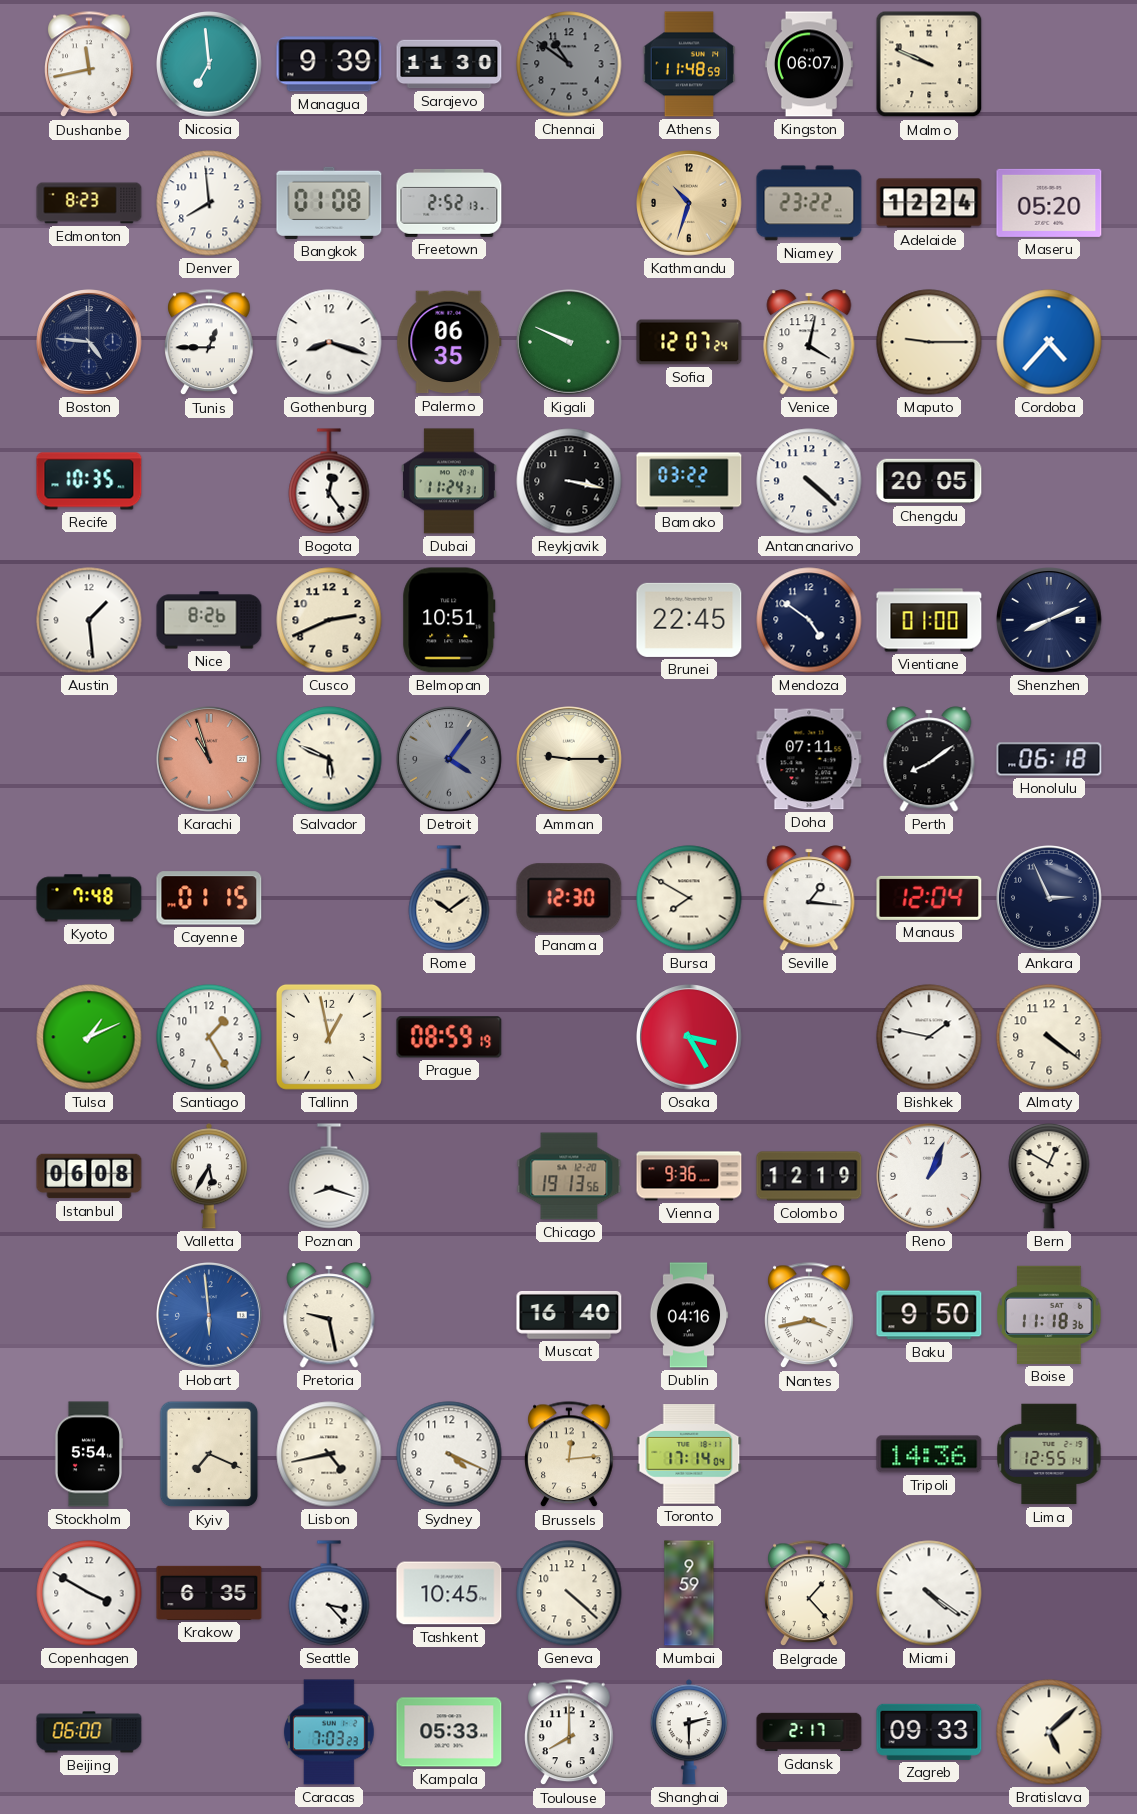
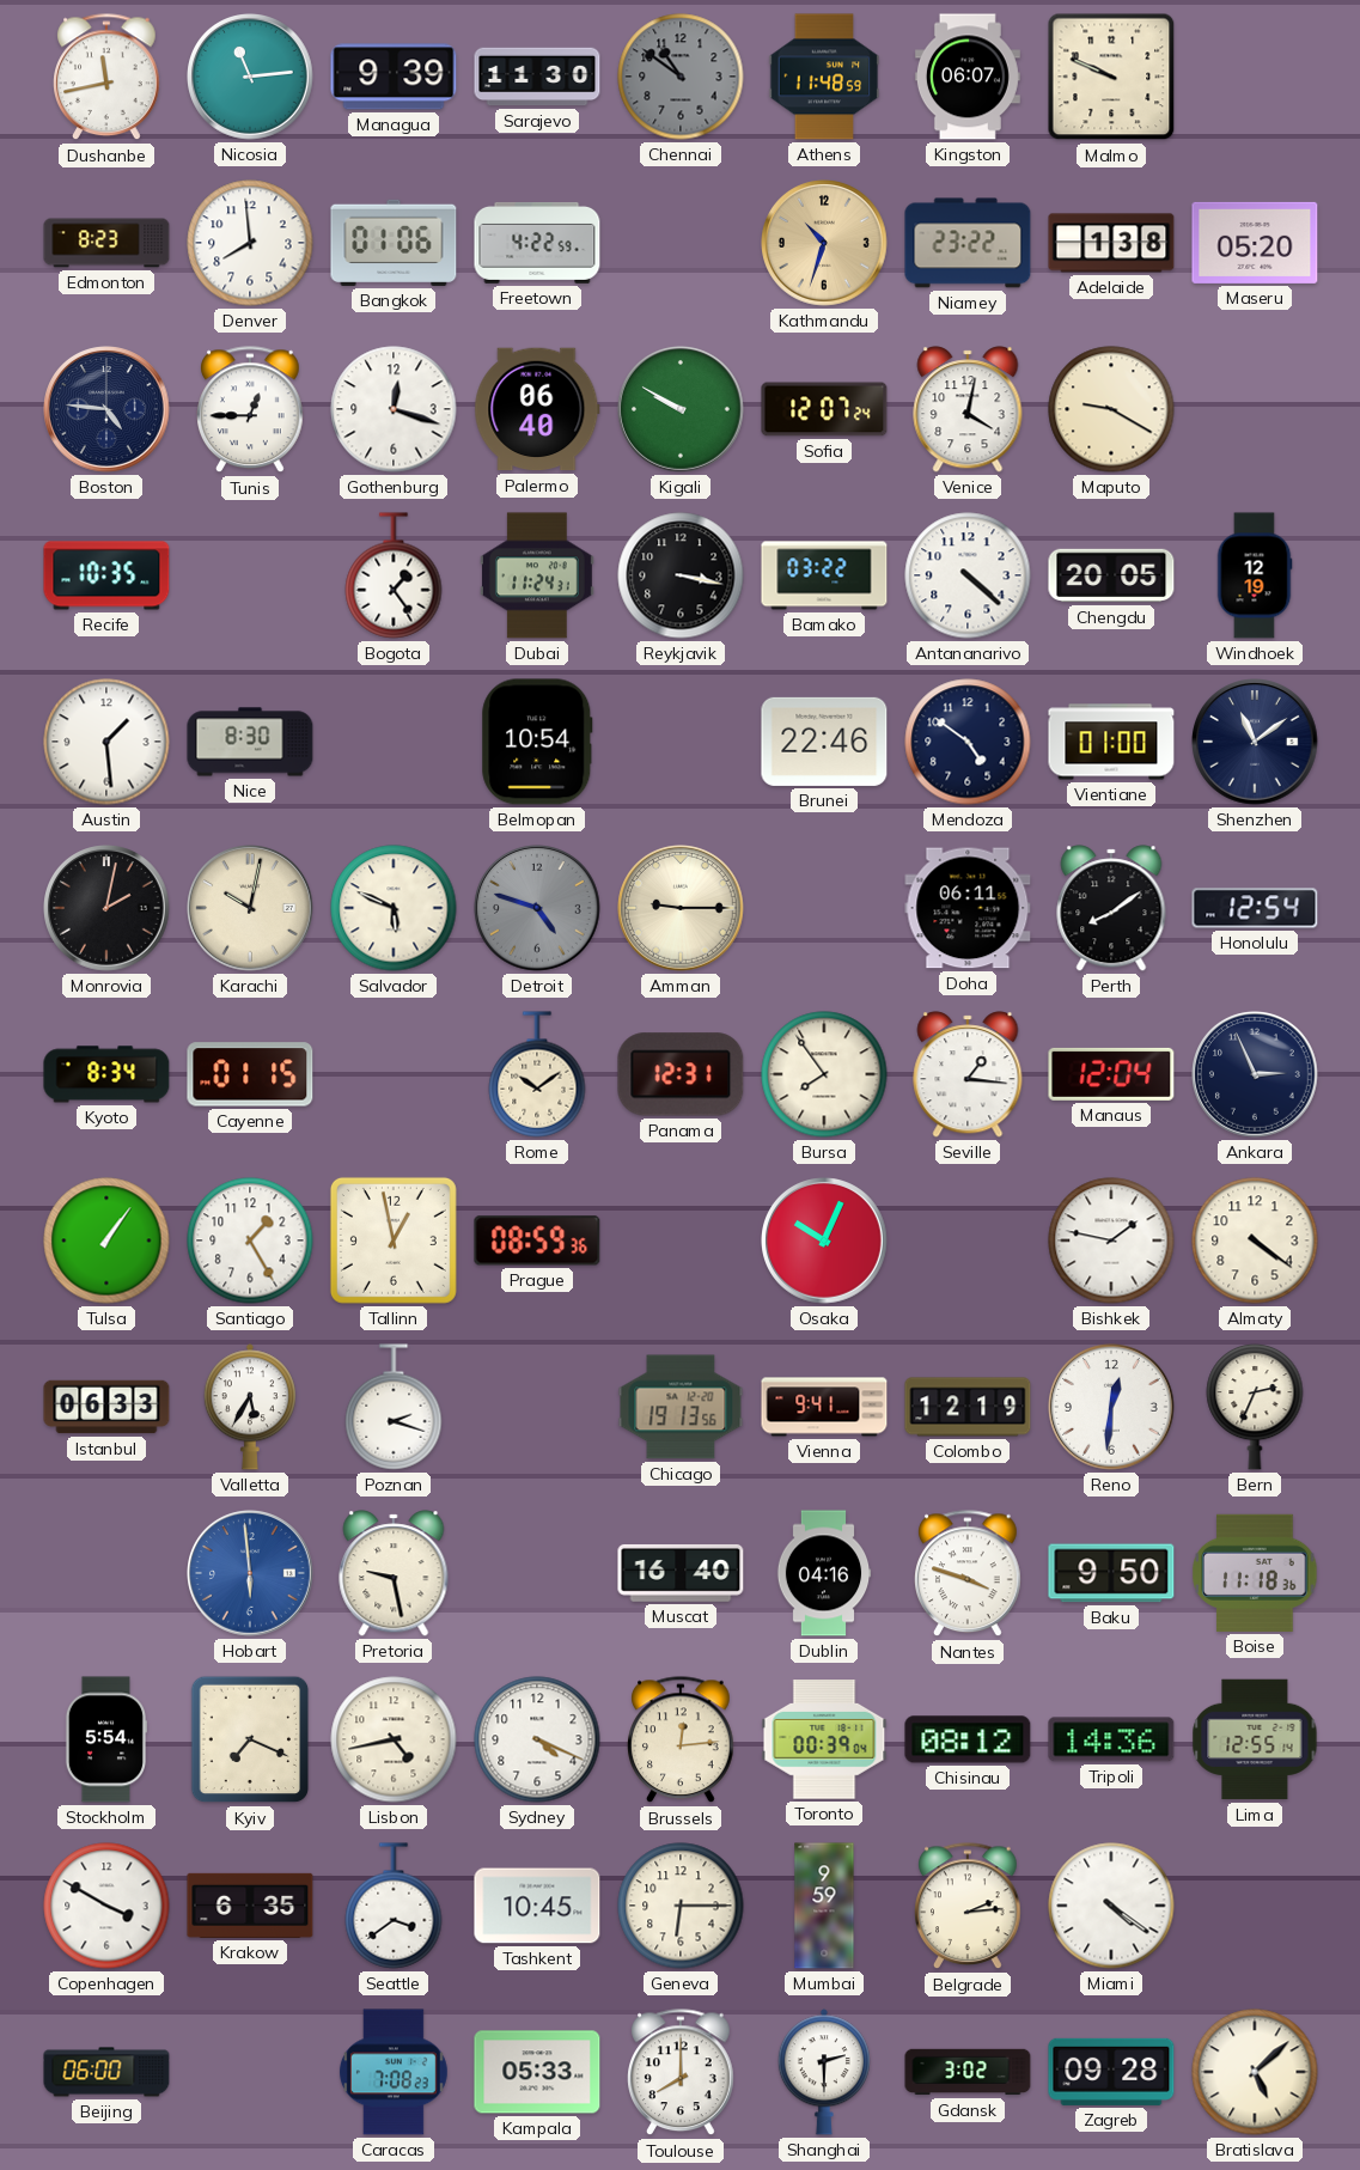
Nicosia: 6:59 -> 11:14
Bangkok: 01:08 -> 01:06
Freetown: 2:52 -> 4:22
Adelaide: 12:24 -> 1:38
Gothenburg: 8:18 -> 12:18
Palermo: 06:35 -> 06:40
Kigali: 9:49 -> 9:50
Maputo: 9:15 -> 9:20
Cordoba: 4:37 -> none
Bogota: 12:24 -> 1:24
Windhoek: none -> 12:19
Nice: 8:26 -> 8:30
Cusco: 2:41 -> none
Belmopan: 10:51 -> 10:54
Brunei: 22:45 -> 22:46
Shenzhen: 8:11 -> 11:09
Monrovia: none -> 2:02
Karachi: 10:57 -> 10:02
Karachi dial: salmon -> cream
Detroit: 4:06 -> 4:48
Doha: 07:11 -> 06:11
Honolulu: 06:18 -> 12:54
Kyoto: 7:48 -> 8:34
Panama: 12:30 -> 12:31
Bursa: 7:50 -> 7:54
Tulsa: 1:11 -> 1:06
Prague: 08:59:19 -> 08:59:36
Osaka: 3:25 -> 10:04
Istanbul: 06:08 -> 06:33
Poznan: 8:18 -> 2:18
Vienna: 9:36 -> 9:41
Reno: 1:04 -> 12:31
Bern: 12:50 -> 2:34
Nantes: 3:43 -> 3:48
Toronto: 17:14 -> 00:39
Chisinau: none -> 08:12
Seattle: 3:23 -> 3:39
Geneva: 4:22 -> 6:15
Belgrade: 1:23 -> 2:14
Caracas: 7:03 -> 7:08
Gdansk: 2:17 -> 3:02
Zagreb: 09:33 -> 09:28
